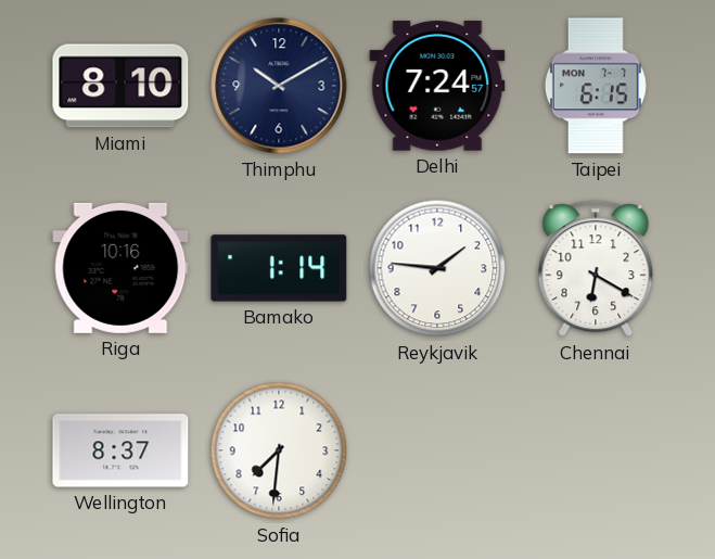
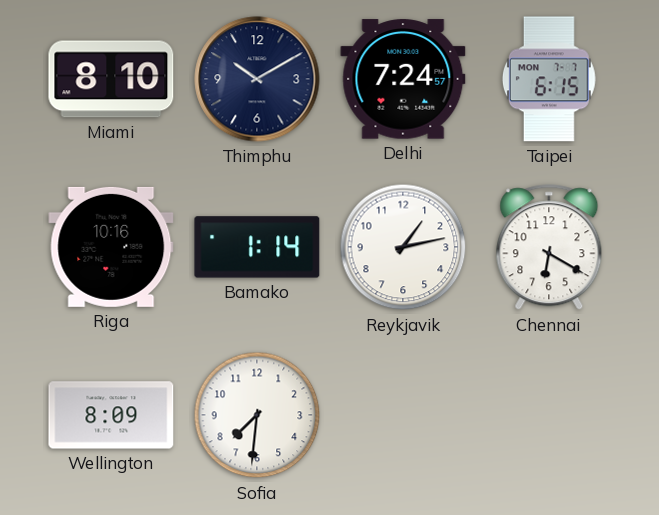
Reykjavik: 1:46 -> 1:13
Wellington: 8:37 -> 8:09
